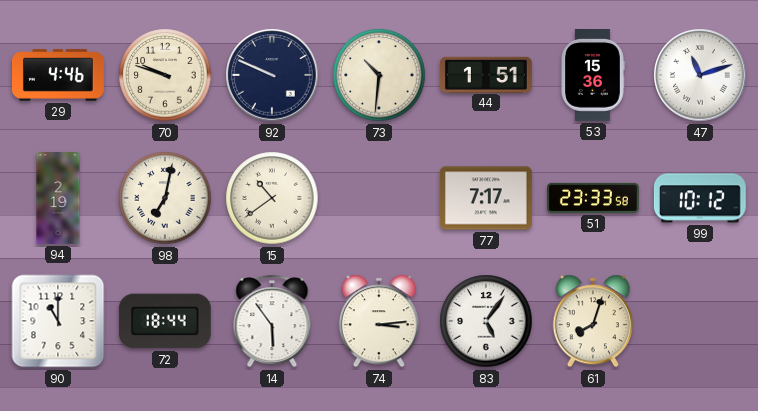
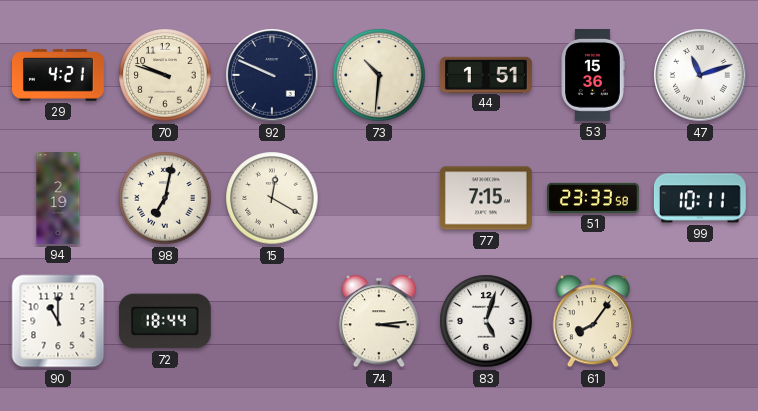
29: 4:46 -> 4:21
15: 10:39 -> 12:20
77: 7:17 -> 7:15
99: 10:12 -> 10:11
14: 5:54 -> none
83: 5:06 -> 5:03
61: 8:03 -> 8:06
